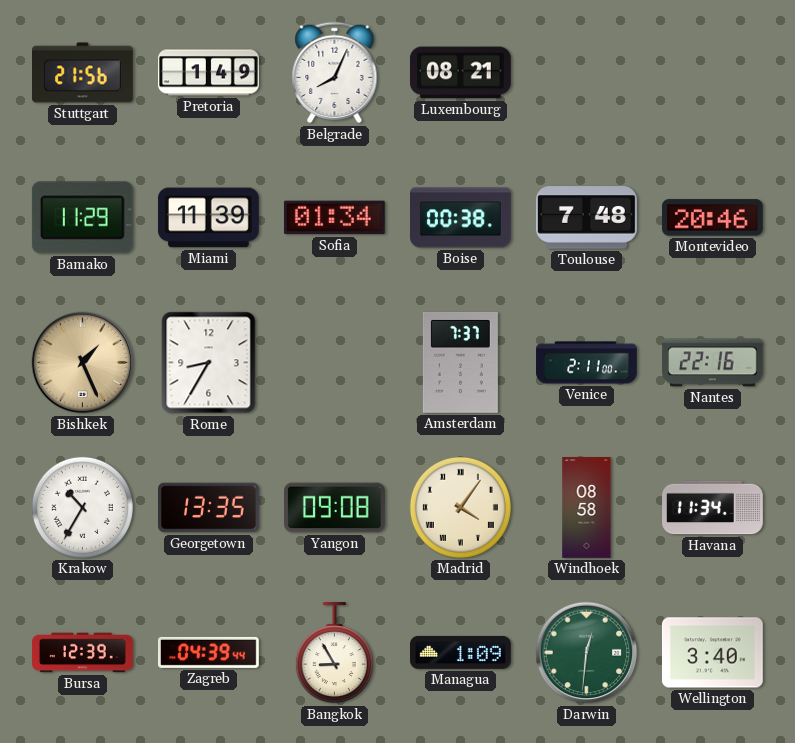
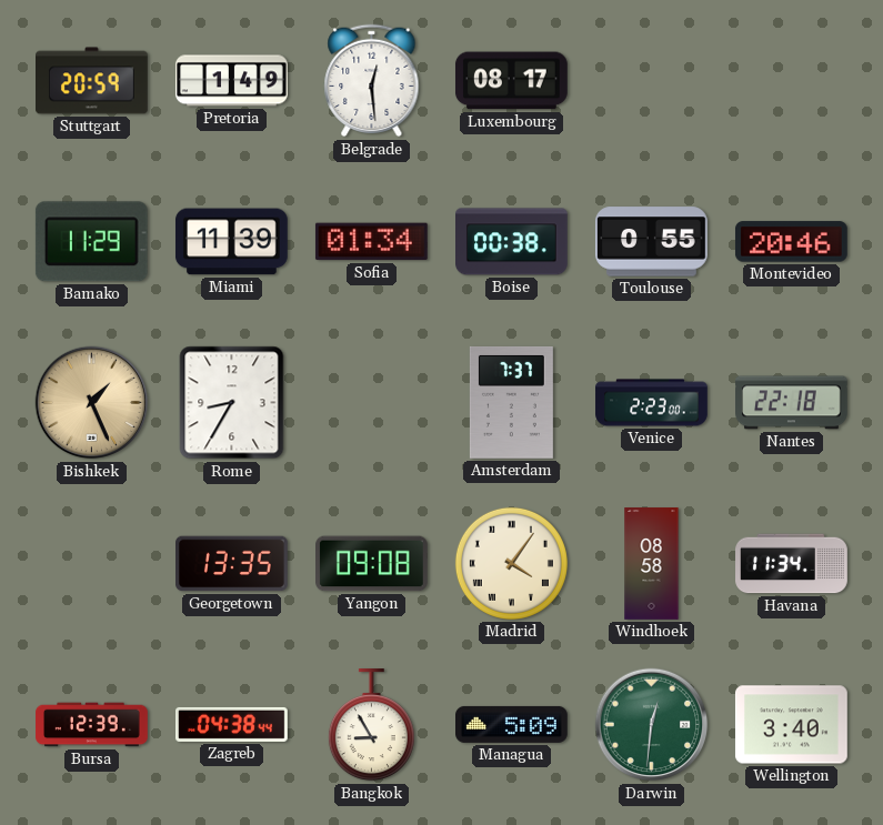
Stuttgart: 21:56 -> 20:59
Belgrade: 8:04 -> 12:29
Luxembourg: 08:21 -> 08:17
Toulouse: 7:48 -> 0:55
Venice: 2:11 -> 2:23
Nantes: 22:16 -> 22:18
Krakow: 10:35 -> none
Zagreb: 04:39 -> 04:38
Managua: 1:09 -> 5:09
